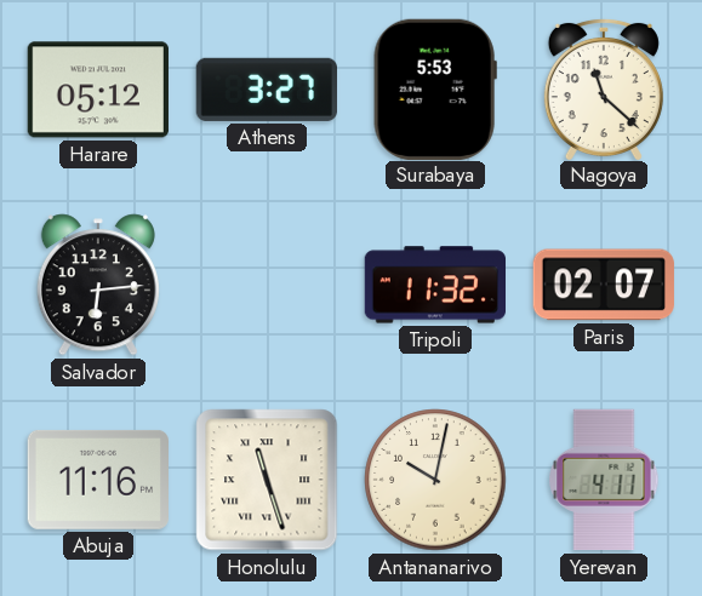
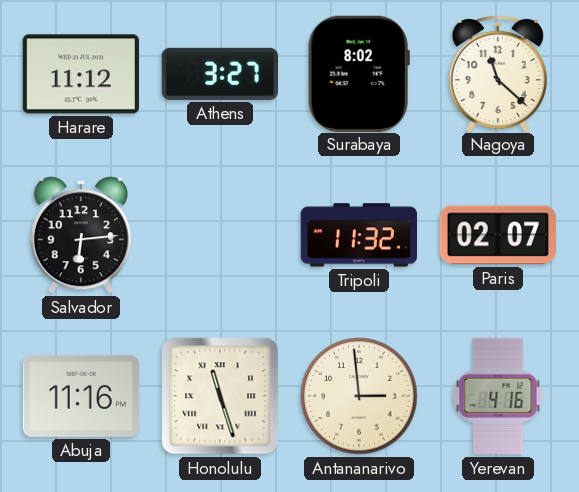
Harare: 05:12 -> 11:12
Surabaya: 5:53 -> 8:02
Antananarivo: 10:02 -> 2:59
Yerevan: 4:11 -> 4:16
